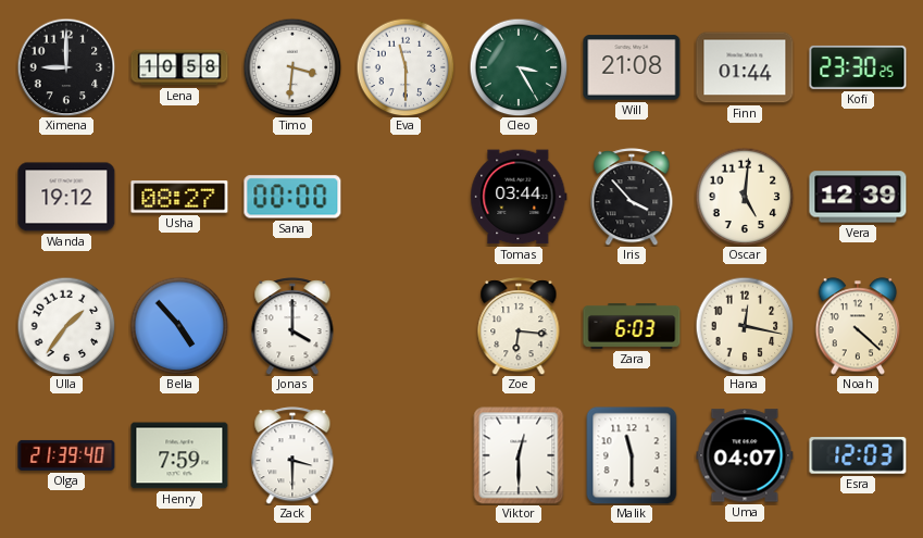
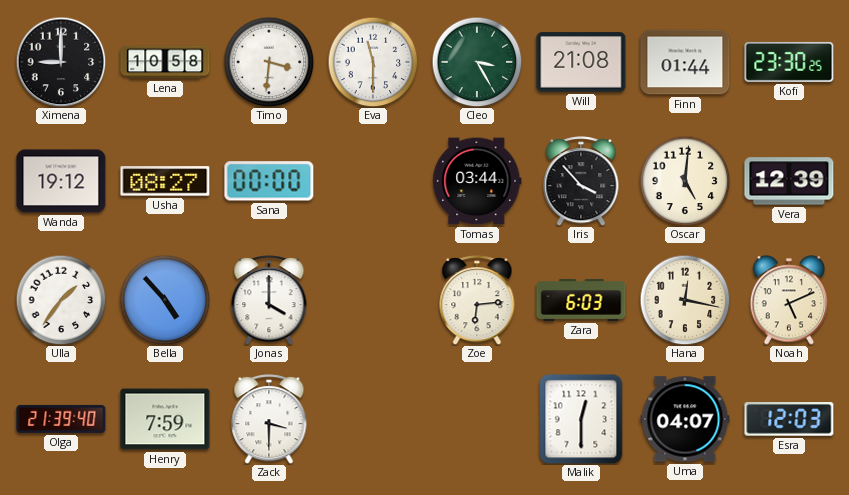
Zoe: 6:16 -> 6:14
Noah: 4:22 -> 5:11
Viktor: 12:30 -> none
Malik: 11:30 -> 12:30
